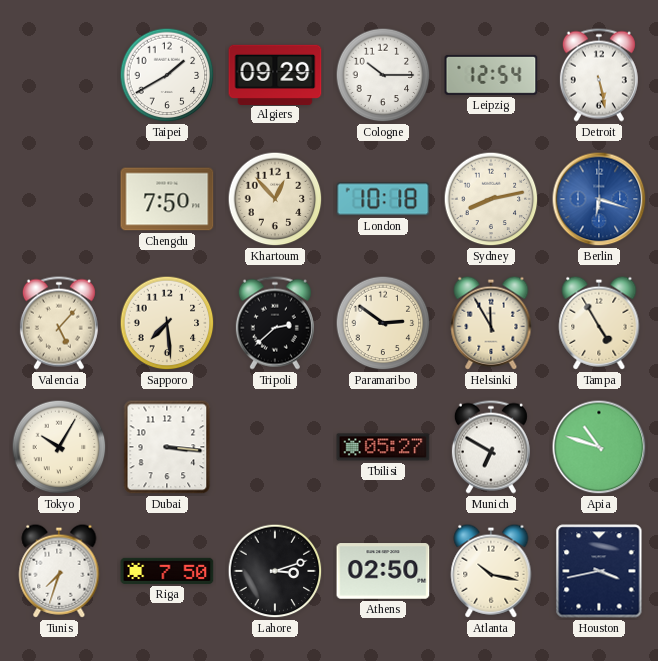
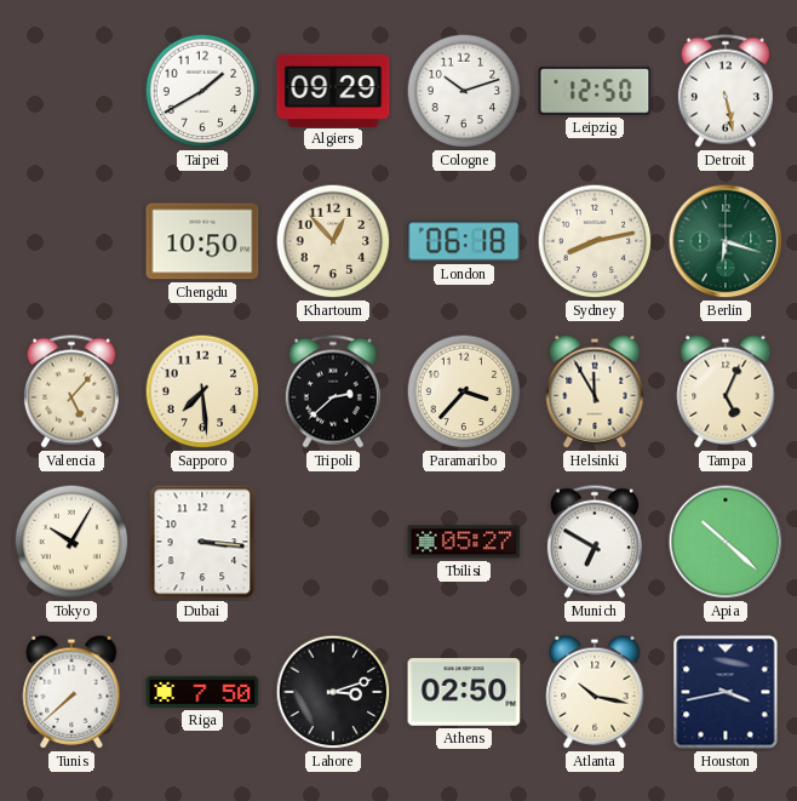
Cologne: 10:15 -> 10:12
Leipzig: 12:54 -> 12:50
Chengdu: 7:50 -> 10:50
London: 10:18 -> 06:18
Berlin dial: blue -> green
Paramaribo: 2:51 -> 3:37
Tampa: 4:55 -> 5:04
Apia: 10:48 -> 10:22
Tunis: 7:33 -> 7:38
